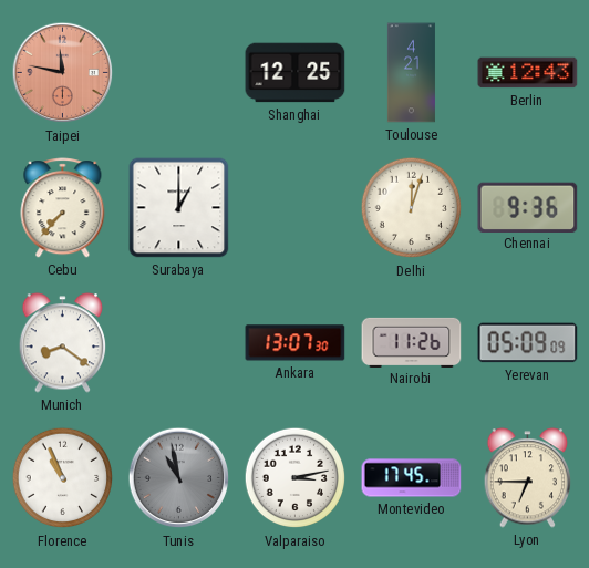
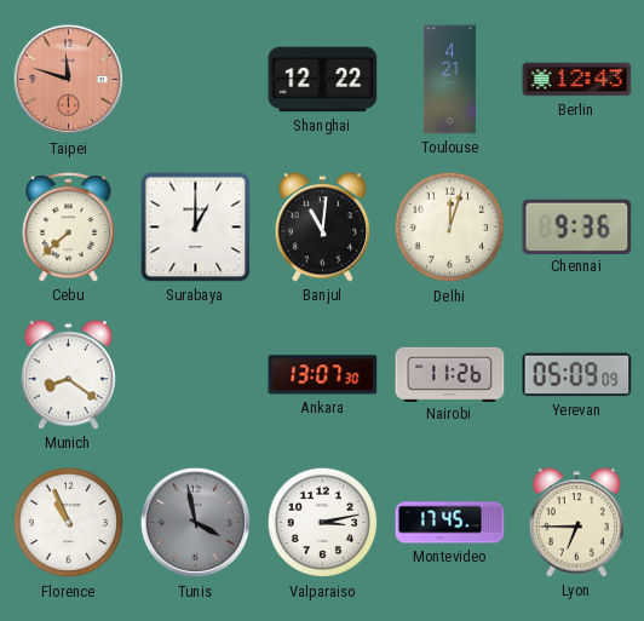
Taipei: 11:47 -> 11:48
Shanghai: 12:25 -> 12:22
Cebu: 7:37 -> 7:38
Banjul: none -> 11:01
Tunis: 10:58 -> 3:58
